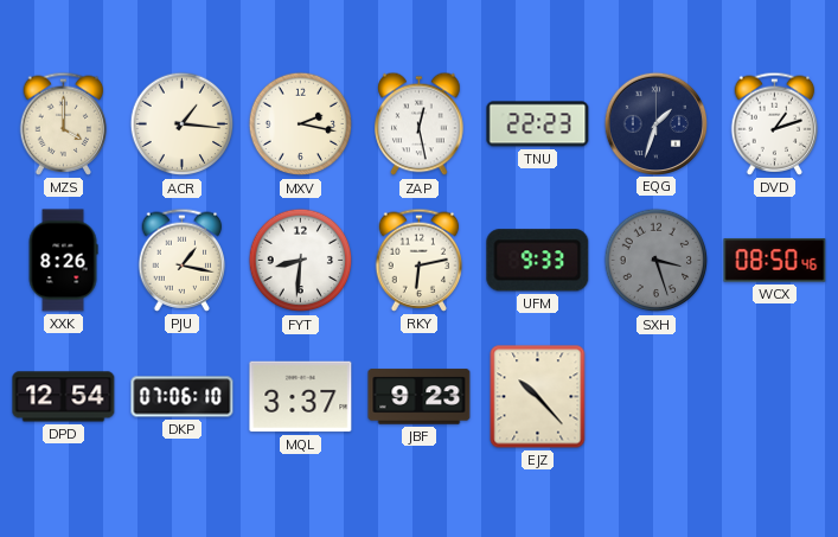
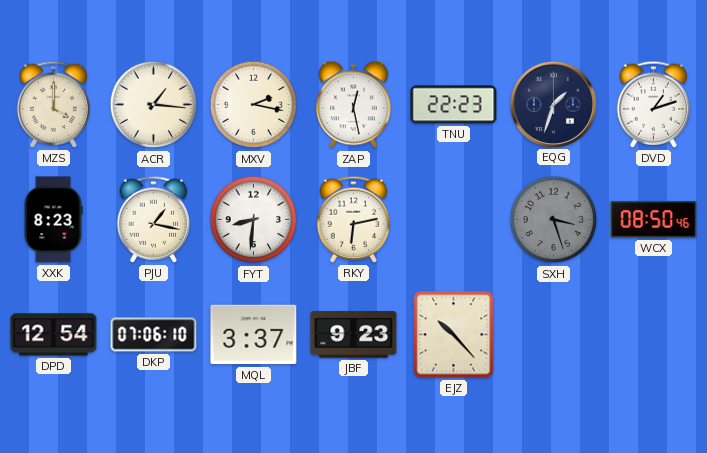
XXK: 8:26 -> 8:23
UFM: 9:33 -> none
